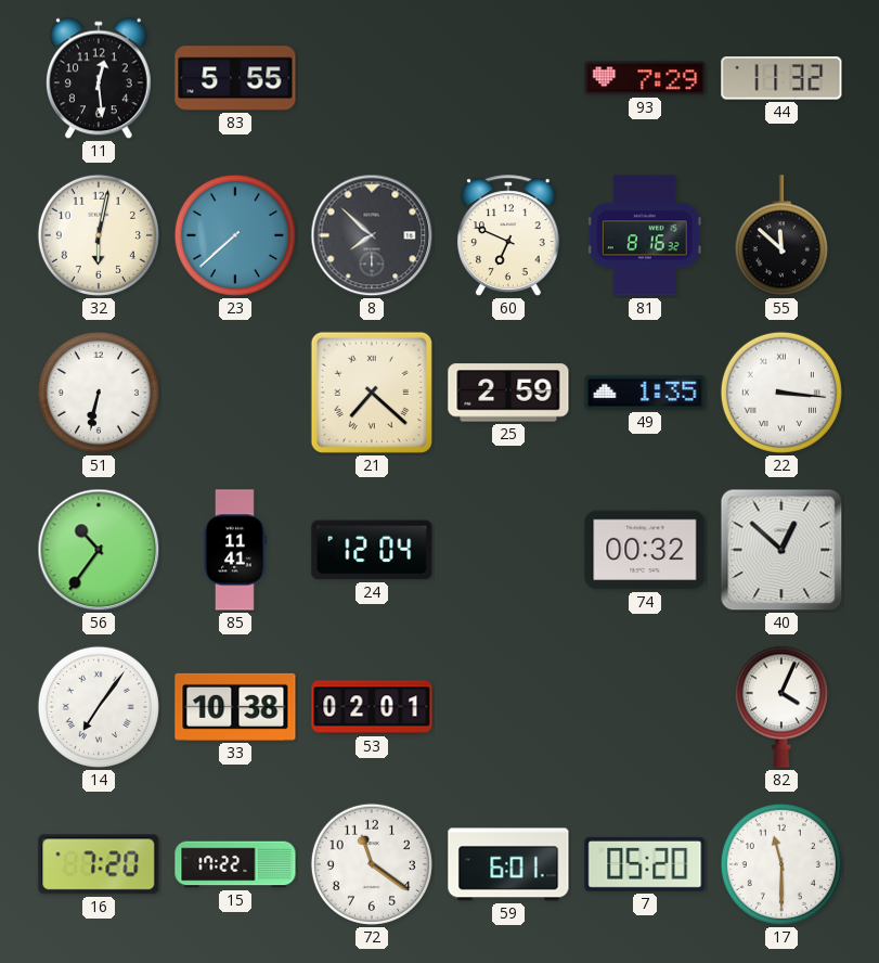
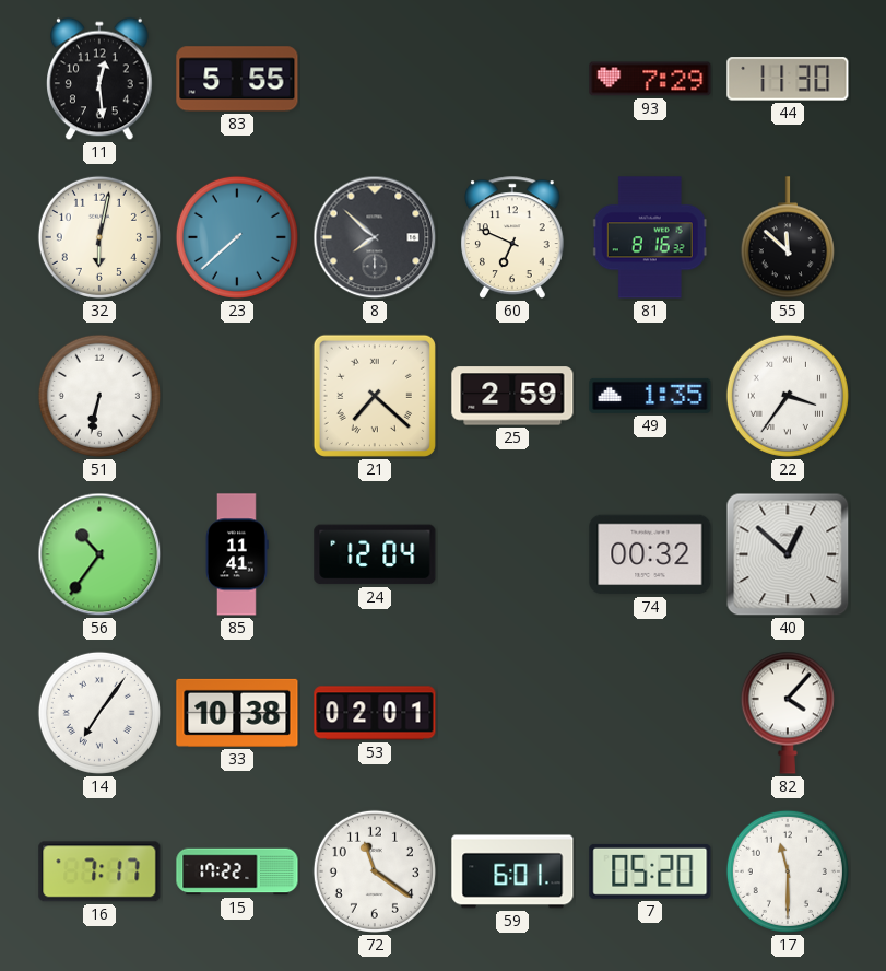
44: 11:32 -> 11:30
22: 3:16 -> 3:36
82: 4:04 -> 4:07
16: 7:20 -> 7:17
